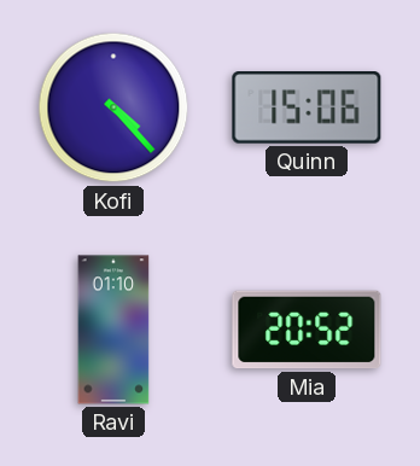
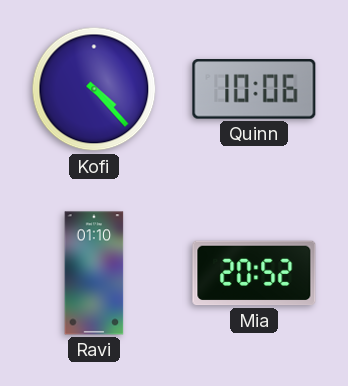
Quinn: 15:06 -> 10:06
